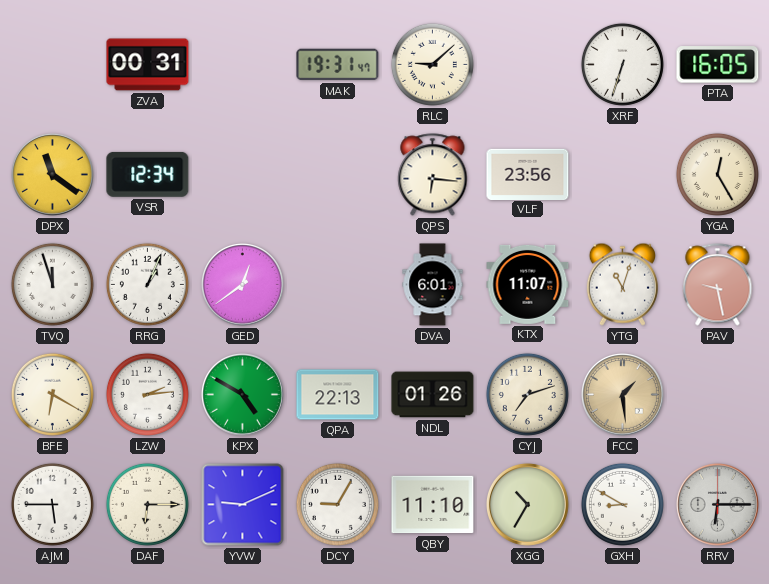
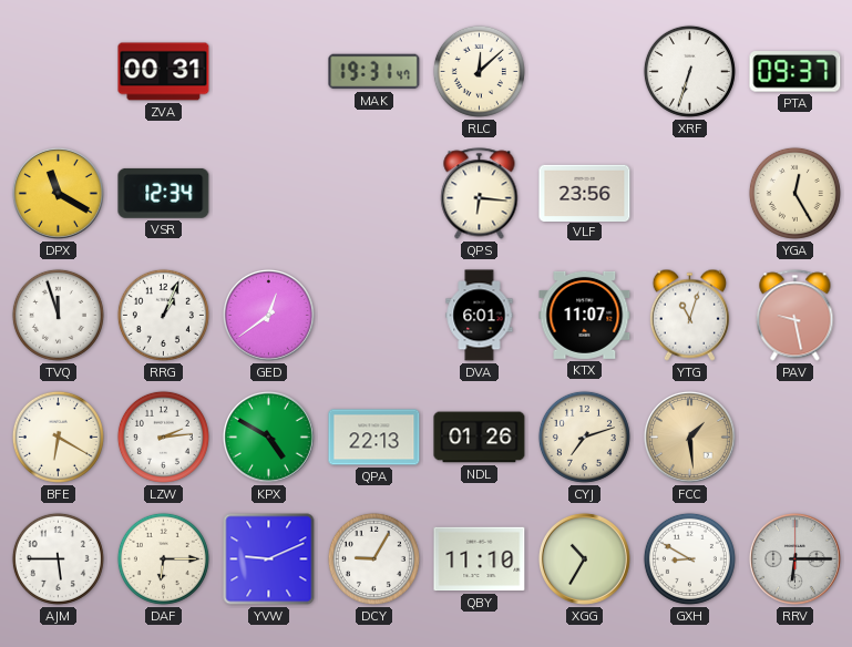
RLC: 9:08 -> 12:08
PTA: 16:05 -> 09:37
DPX: 11:21 -> 11:20
